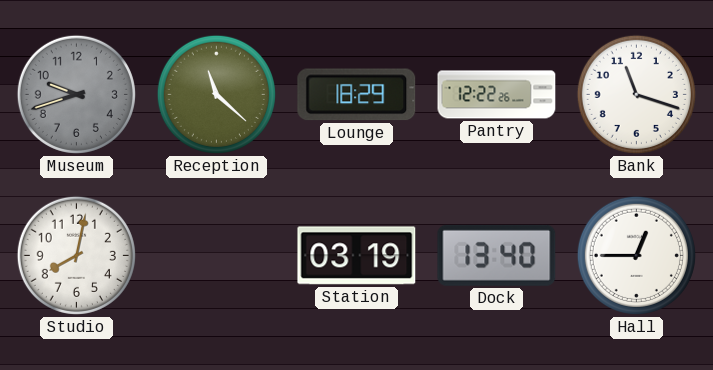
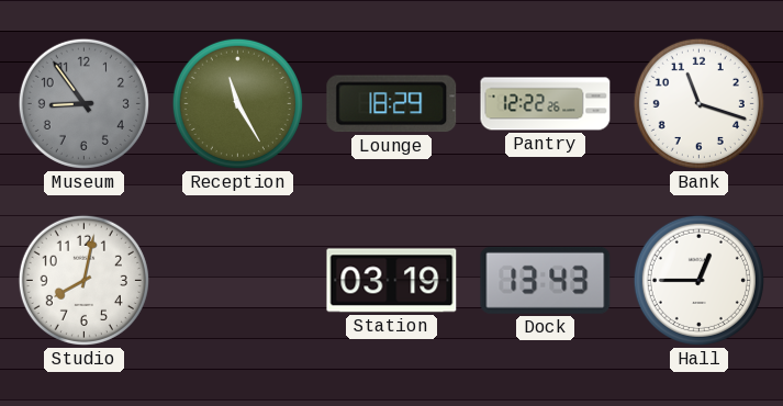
Museum: 9:42 -> 8:54
Reception: 11:22 -> 11:25
Dock: 13:40 -> 13:43
